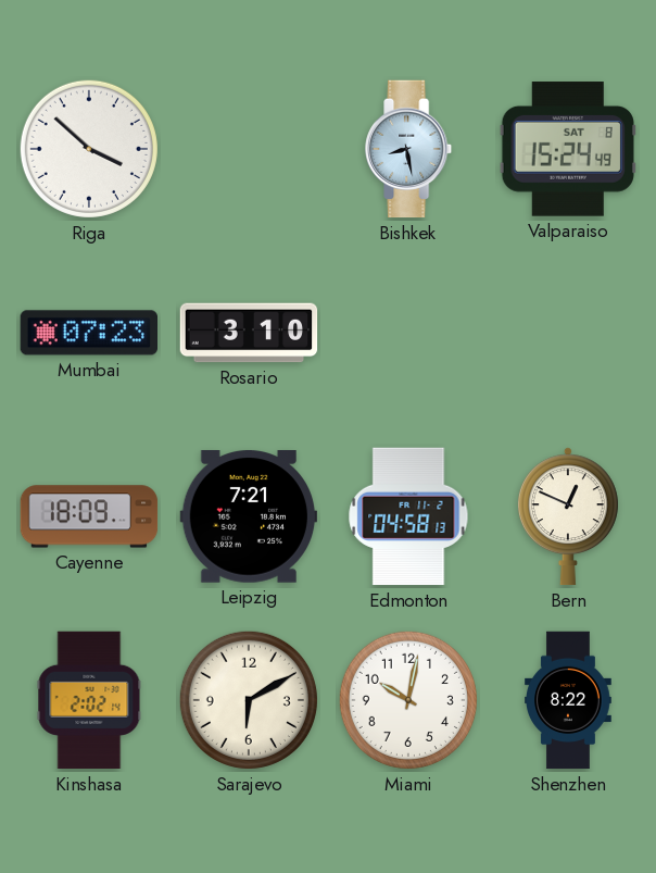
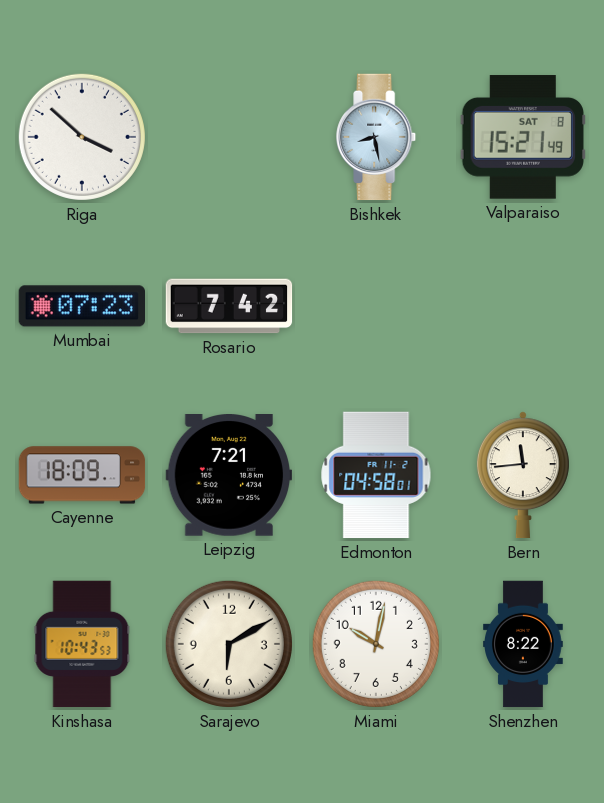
Valparaiso: 15:24 -> 15:21
Rosario: 3:10 -> 7:42
Edmonton: 04:58:13 -> 04:58:01
Bern: 12:49 -> 11:44
Kinshasa: 2:02 -> 10:43
